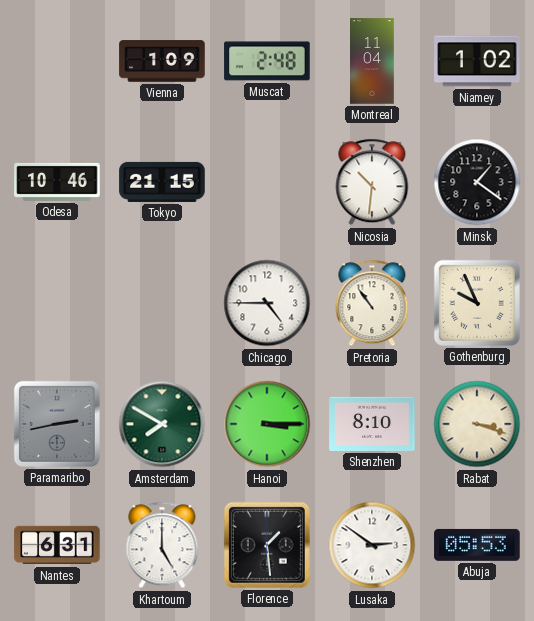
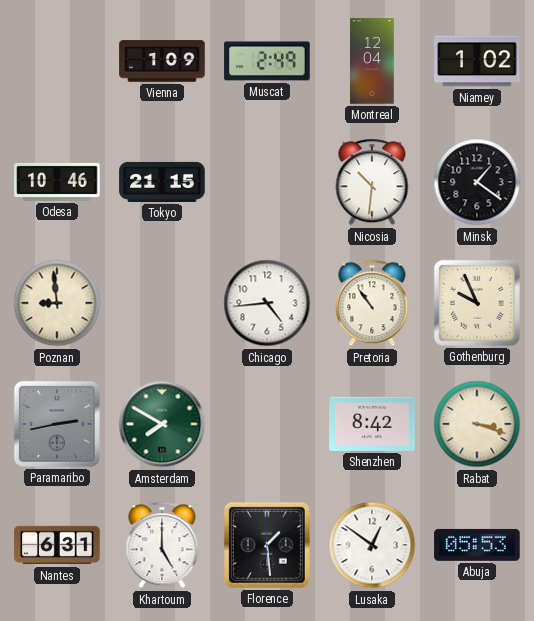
Muscat: 2:48 -> 2:49
Montreal: 11:04 -> 12:04
Poznan: none -> 8:59
Chicago: 4:45 -> 4:44
Hanoi: 3:15 -> none
Shenzhen: 8:10 -> 8:42
Lusaka: 2:51 -> 12:51
